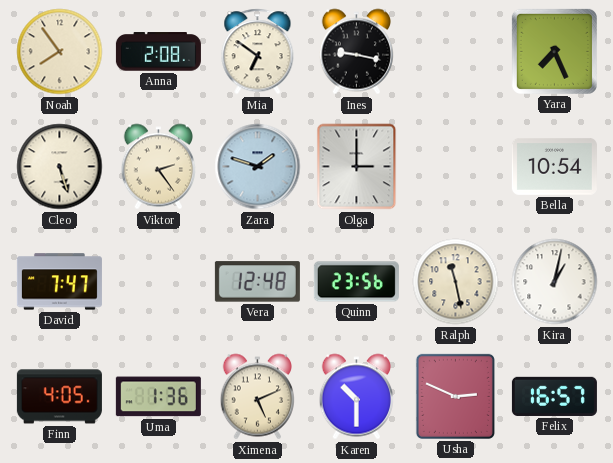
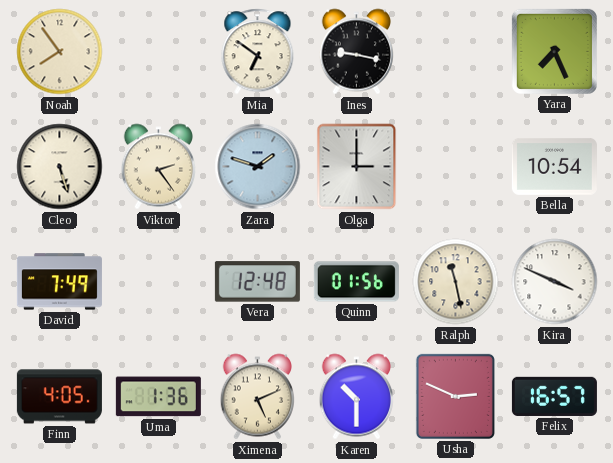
Anna: 2:08 -> none
David: 7:47 -> 7:49
Quinn: 23:56 -> 01:56
Kira: 1:02 -> 3:49
